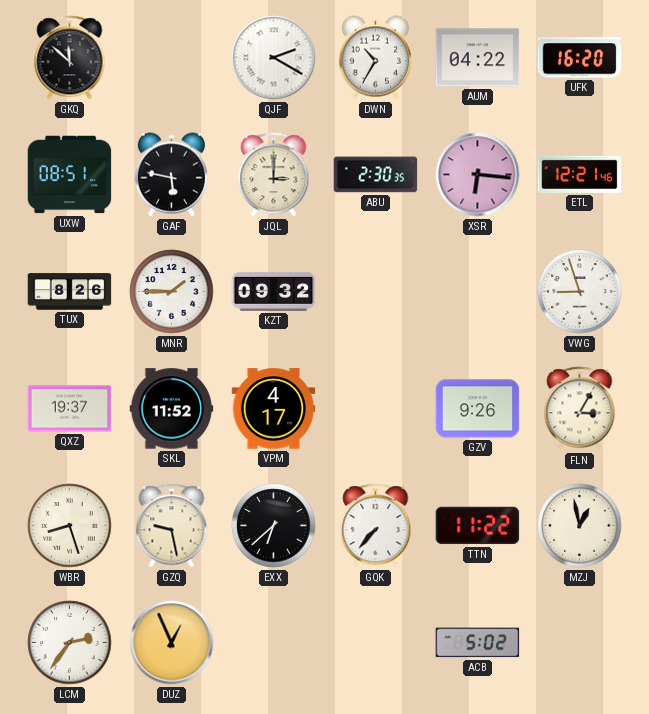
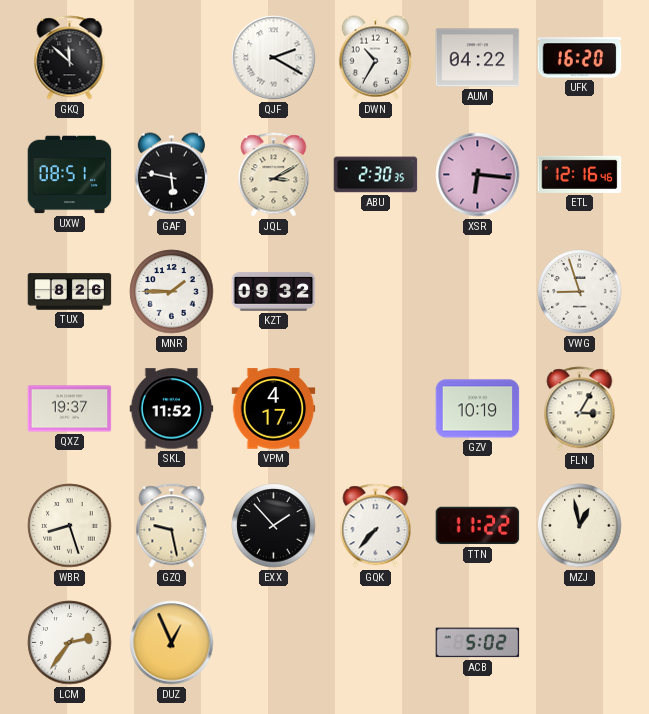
JQL: 3:00 -> 3:10
ETL: 12:21 -> 12:16
GZV: 9:26 -> 10:19
EXX: 6:38 -> 1:53
